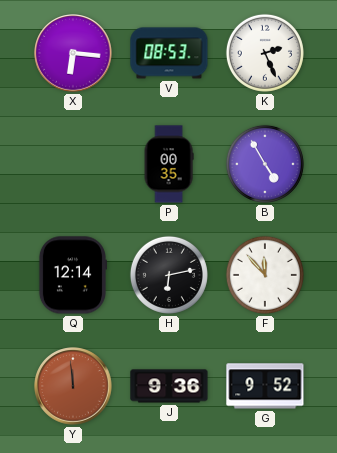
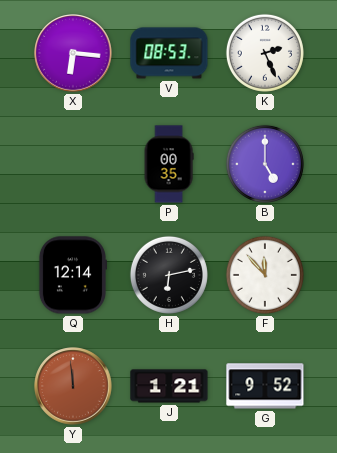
B: 4:55 -> 5:00
J: 9:36 -> 1:21
